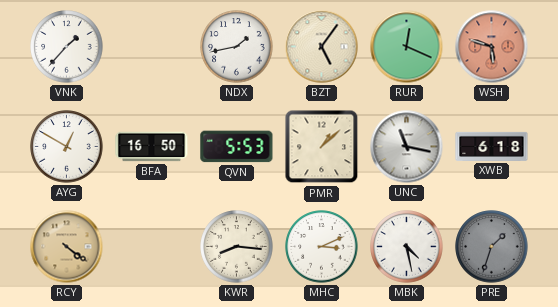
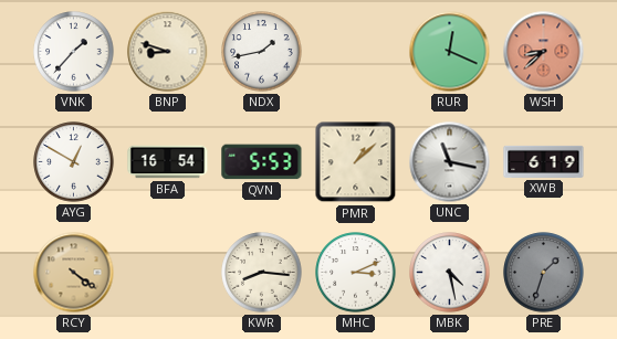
BNP: none -> 8:48
BZT: 5:06 -> none
WSH: 5:48 -> 8:38
BFA: 16:50 -> 16:54
XWB: 6:18 -> 6:19
